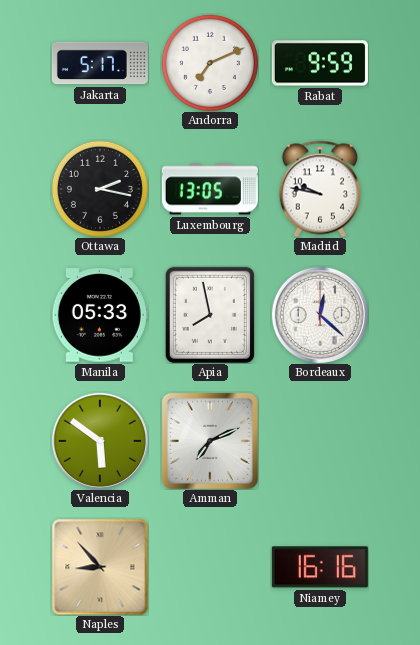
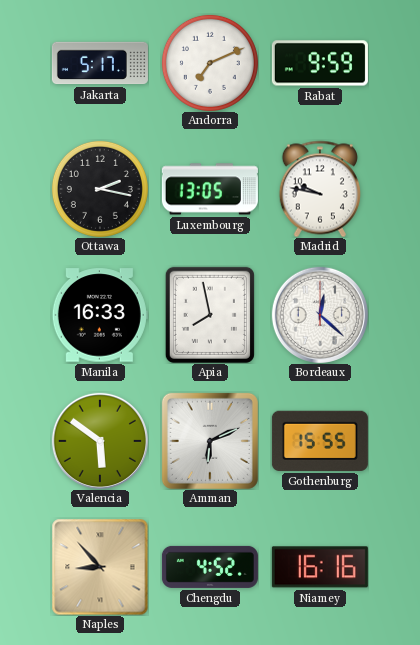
Manila: 05:33 -> 16:33
Amman: 7:11 -> 6:11
Gothenburg: none -> 15:55
Chengdu: none -> 4:52
